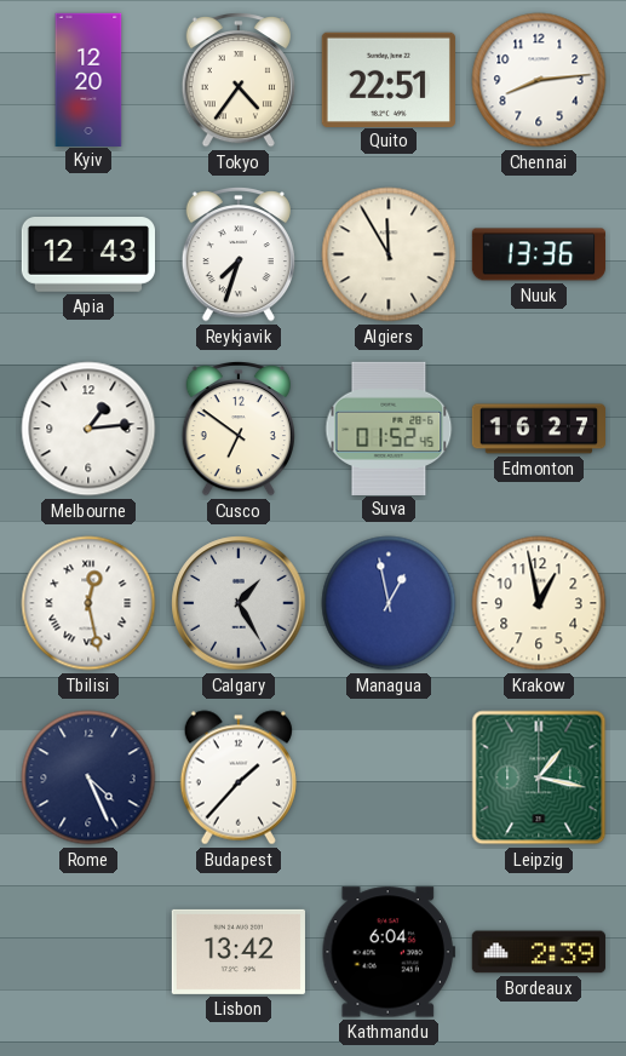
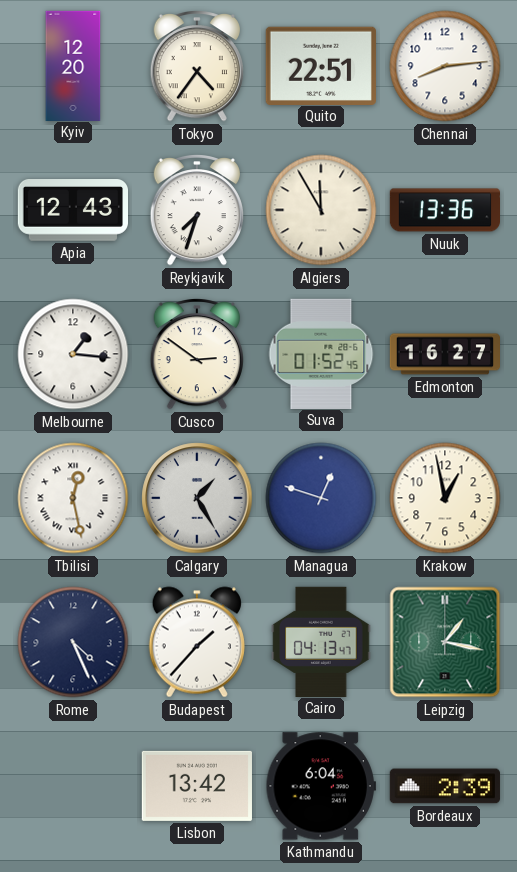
Melbourne: 1:14 -> 1:16
Cusco: 6:51 -> 2:51
Managua: 12:58 -> 12:48
Cairo: none -> 04:13
